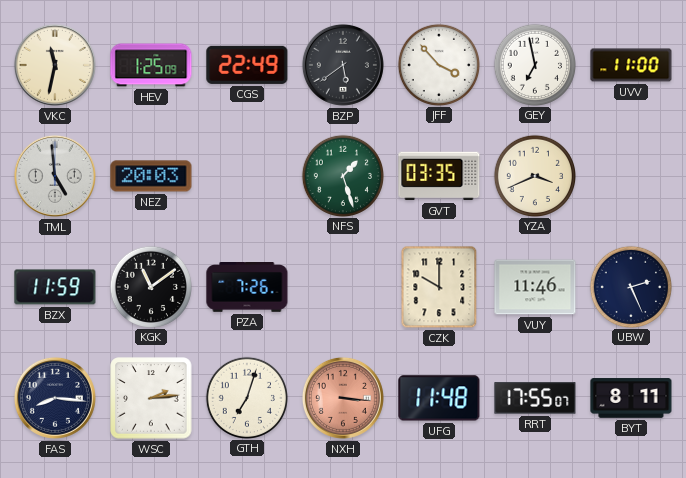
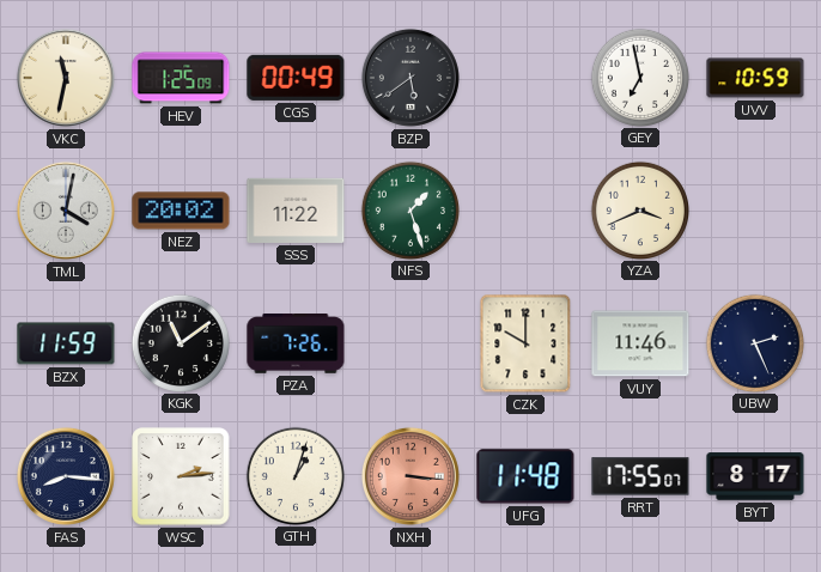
CGS: 22:49 -> 00:49
JFF: 3:53 -> none
UVV: 11:00 -> 10:59
TML: 4:59 -> 4:02
NEZ: 20:03 -> 20:02
SSS: none -> 11:22
GVT: 03:35 -> none
GTH: 7:03 -> 1:03
BYT: 8:11 -> 8:17
